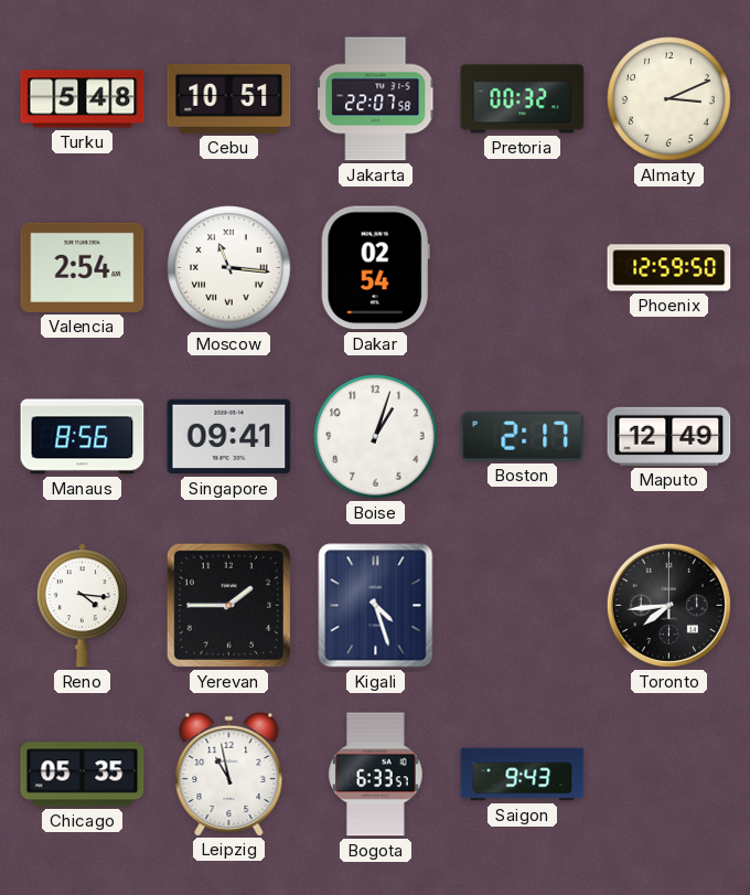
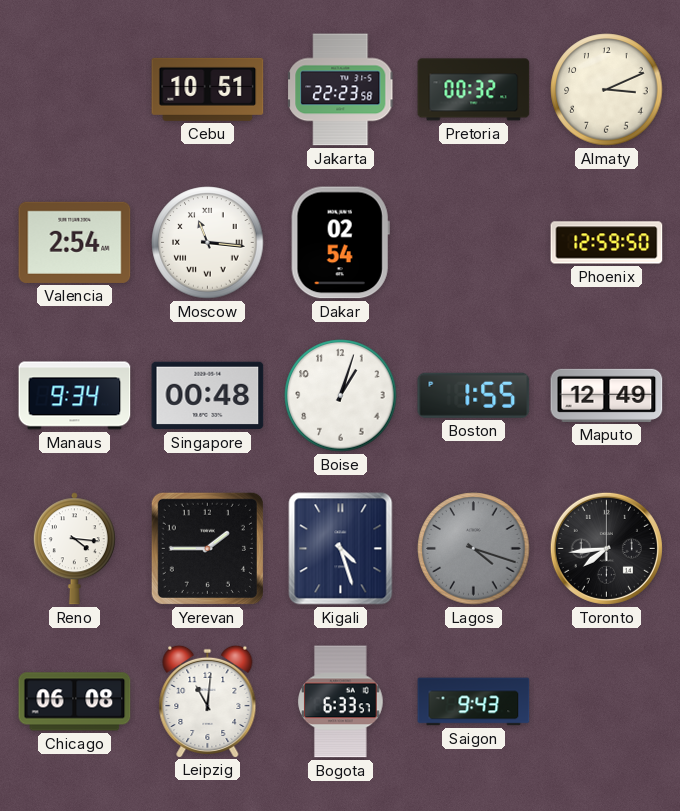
Turku: 5:48 -> none
Jakarta: 22:07 -> 22:23
Manaus: 8:56 -> 9:34
Singapore: 09:41 -> 00:48
Boston: 2:17 -> 1:55
Lagos: none -> 4:18
Chicago: 05:35 -> 06:08
Leipzig: 10:58 -> 11:01
